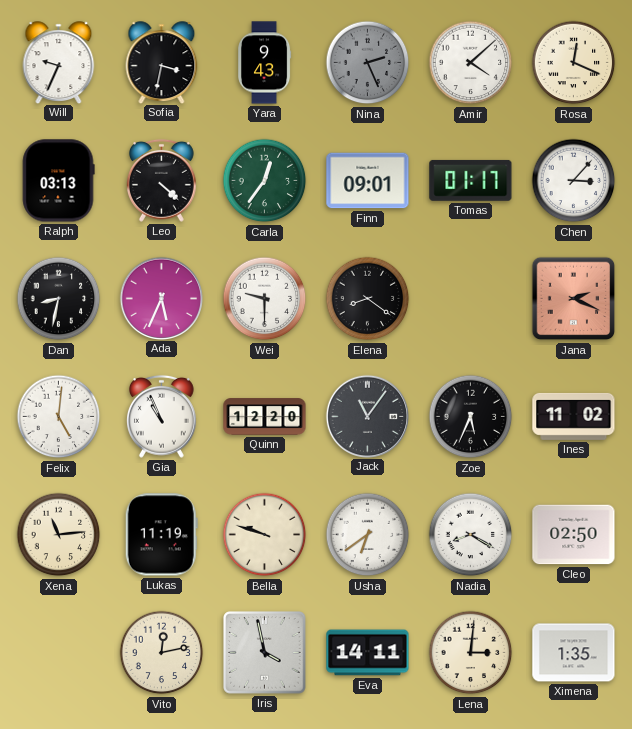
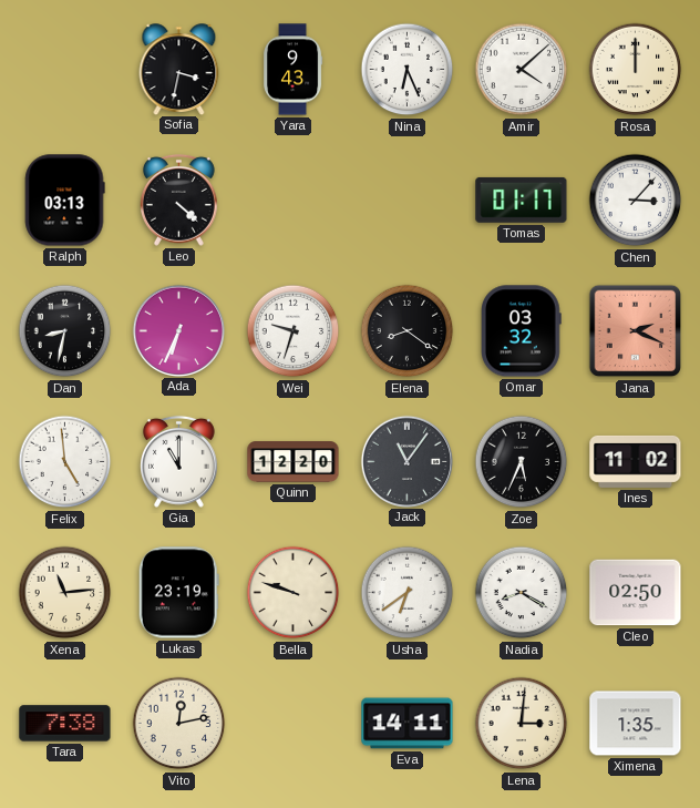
Will: 9:34 -> none
Nina: 2:26 -> 6:26
Nina dial: grey -> white
Rosa: 12:19 -> 12:00
Carla: 12:36 -> none
Finn: 09:01 -> none
Ada: 5:34 -> 6:34
Wei: 9:30 -> 9:33
Omar: none -> 03:32
Felix: 5:01 -> 4:59
Gia: 10:56 -> 11:00
Lukas: 11:19 -> 23:19
Tara: none -> 7:38
Iris: 3:58 -> none
